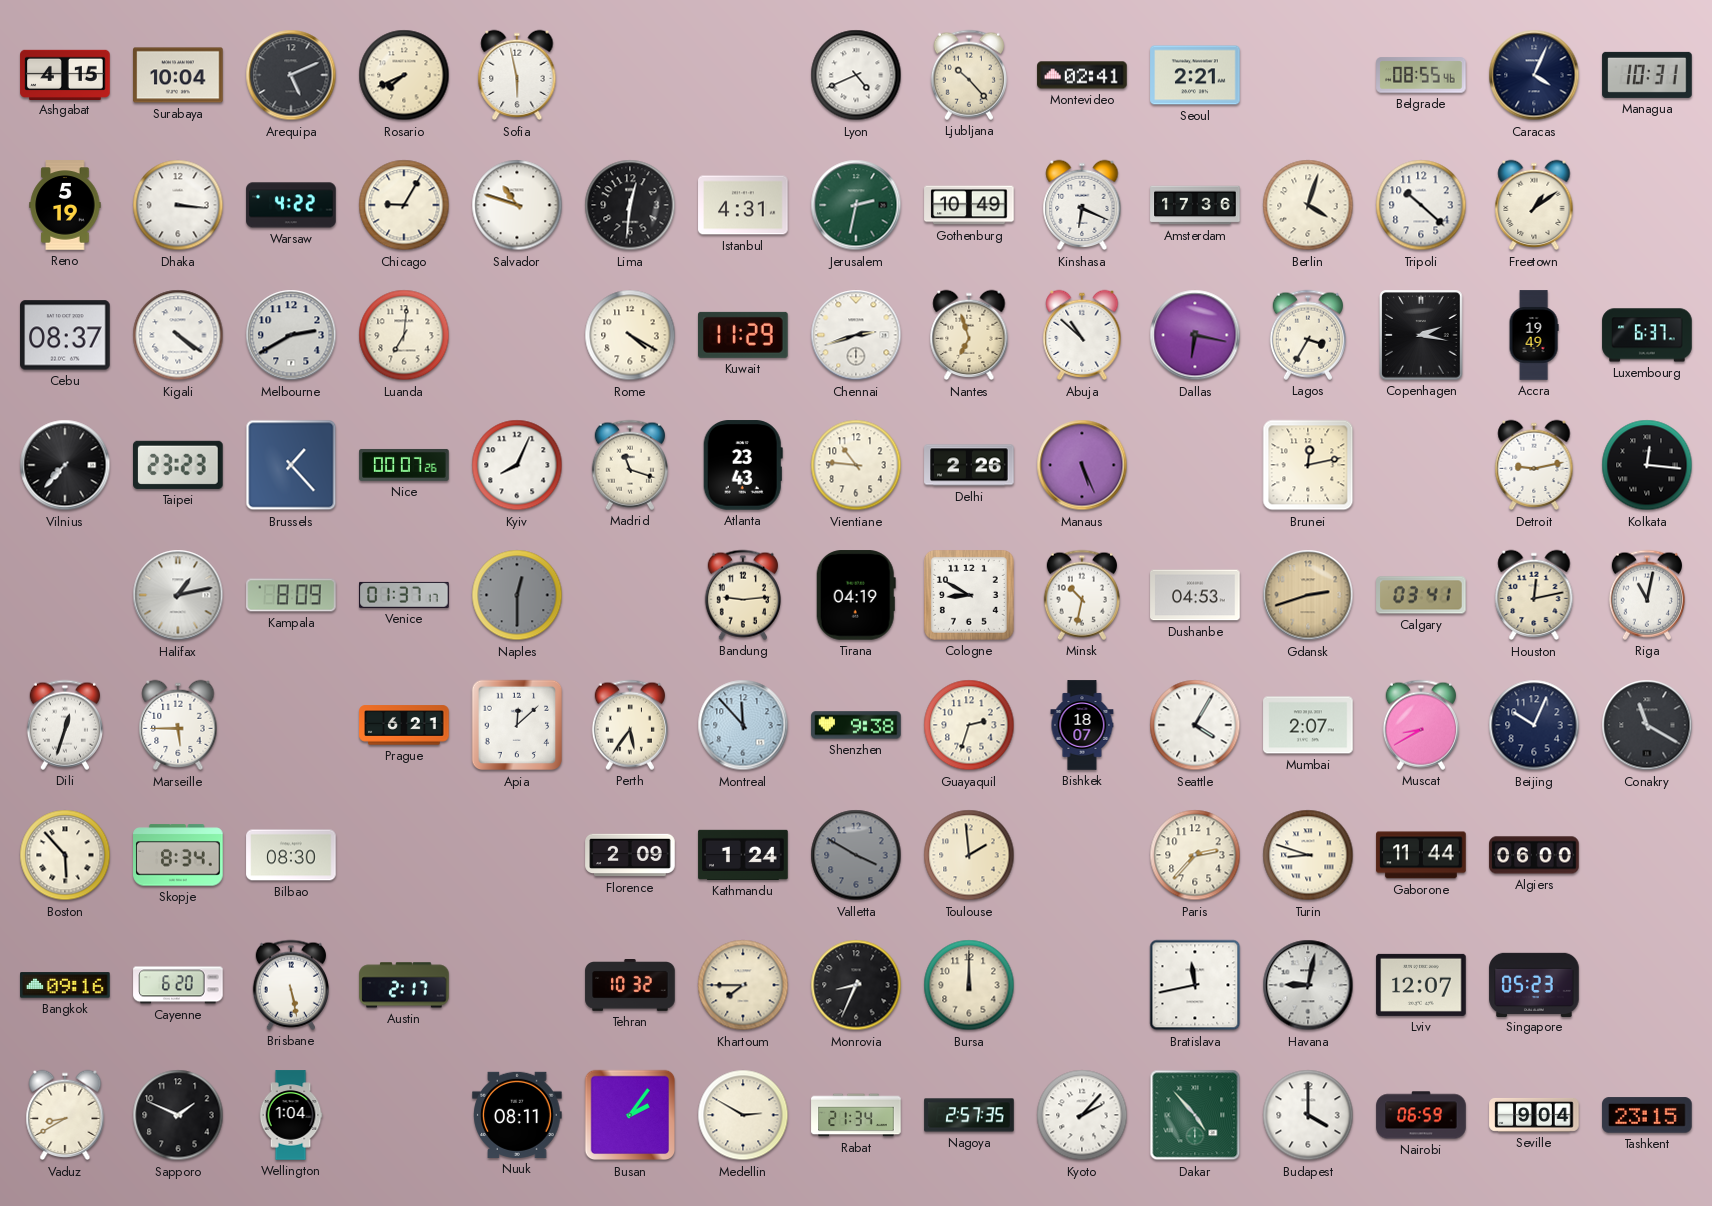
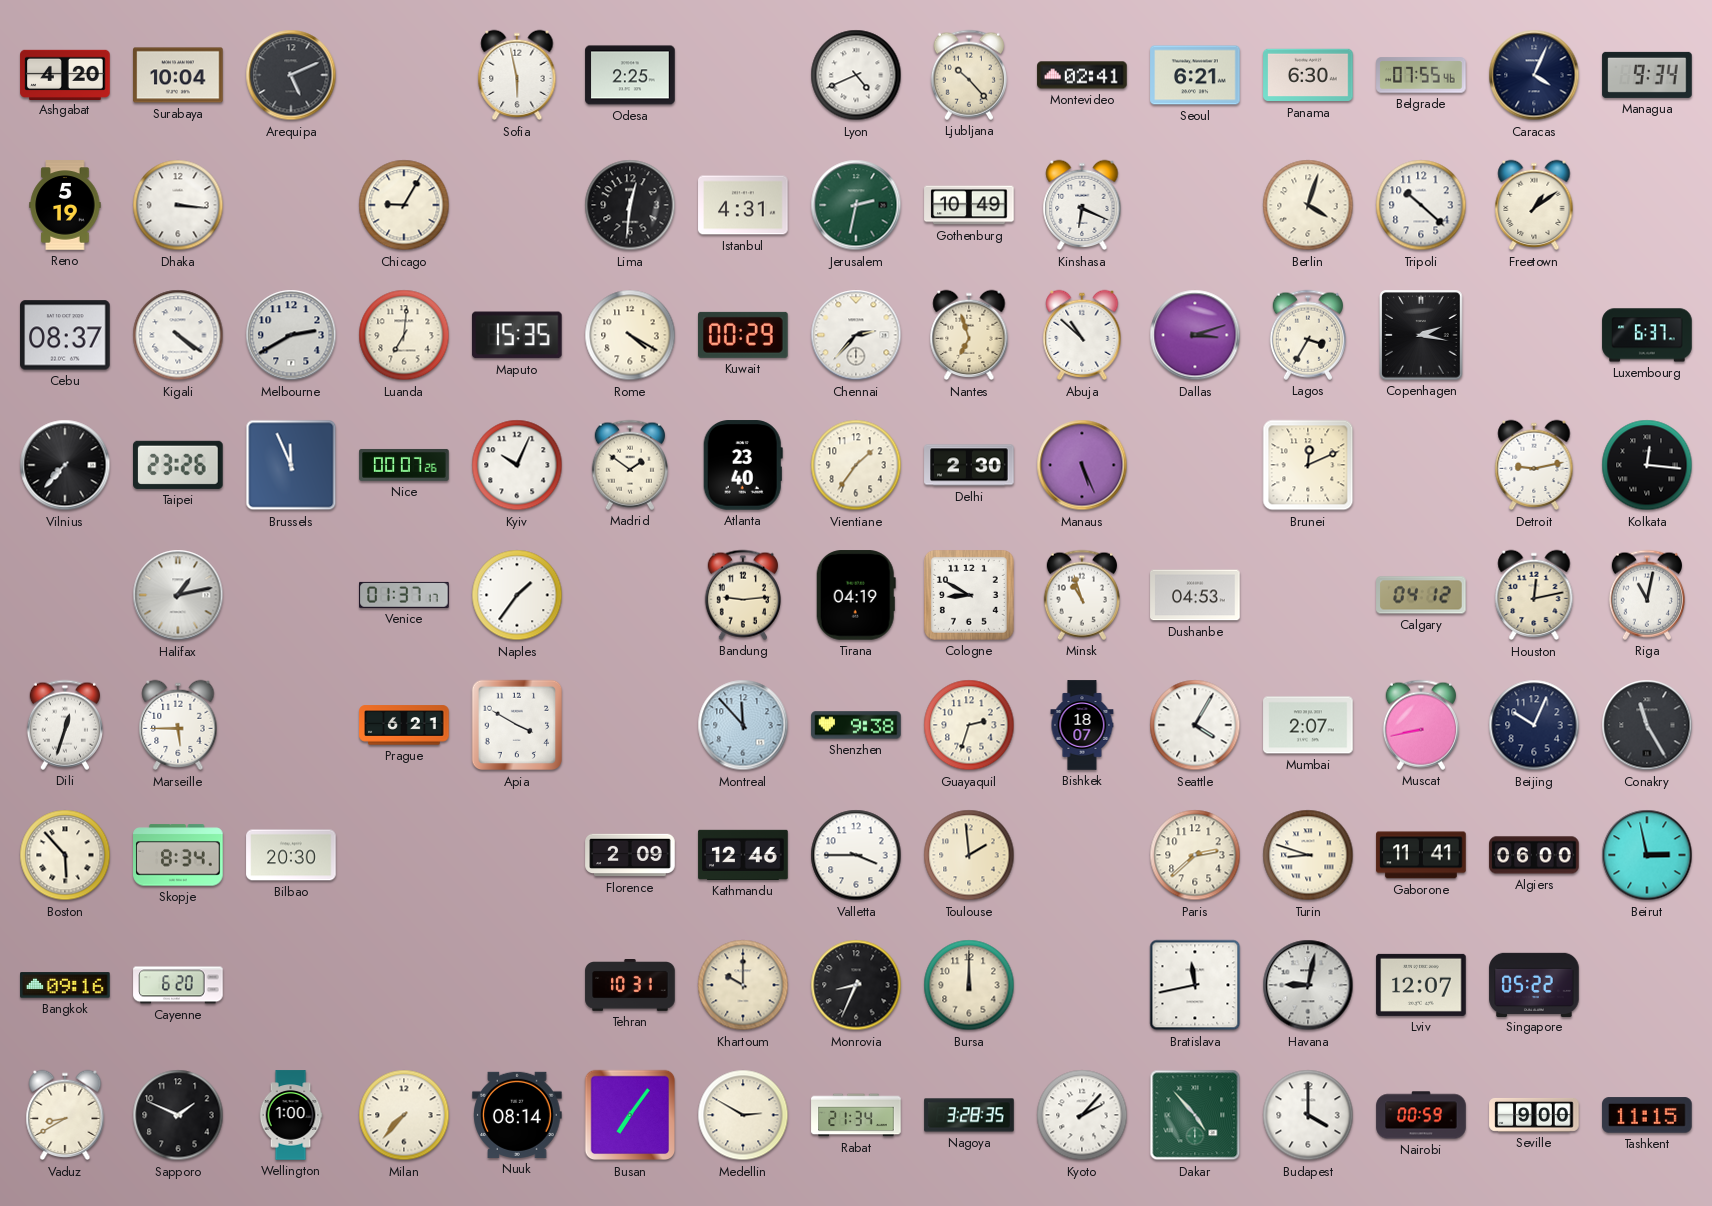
Ashgabat: 4:15 -> 4:20
Rosario: 7:41 -> none
Odesa: none -> 2:25
Seoul: 2:21 -> 6:21
Panama: none -> 6:30
Belgrade: 08:55 -> 07:55
Managua: 10:31 -> 9:34
Warsaw: 4:22 -> none
Salvador: 10:48 -> none
Amsterdam: 17:36 -> none
Maputo: none -> 15:35
Kuwait: 11:29 -> 00:29
Chennai: 2:42 -> 2:37
Dallas: 6:17 -> 3:12
Accra: 19:49 -> none
Taipei: 23:23 -> 23:26
Brussels: 1:23 -> 11:56
Kyiv: 8:04 -> 10:04
Madrid: 11:18 -> 1:51
Atlanta: 23:43 -> 23:40
Vientiane: 10:46 -> 1:36
Delhi: 2:26 -> 2:30
Brunei: 12:13 -> 12:11
Kampala: 8:09 -> none
Naples: 12:30 -> 1:36
Naples dial: grey -> white
Minsk: 10:32 -> 10:57
Gdansk: 2:42 -> none
Calgary: 03:41 -> 04:12
Apia: 12:08 -> 3:50
Perth: 5:36 -> none
Muscat: 8:40 -> 8:43
Conakry: 11:20 -> 11:25
Bilbao: 08:30 -> 20:30
Kathmandu: 1:24 -> 12:46
Valletta: 3:50 -> 3:45
Valletta dial: grey -> white
Paris: 2:37 -> 2:38
Gaborone: 11:44 -> 11:41
Beirut: none -> 2:58
Brisbane: 5:28 -> none
Austin: 2:17 -> none
Tehran: 10:32 -> 10:31
Khartoum: 7:45 -> 10:00
Singapore: 05:23 -> 05:22
Wellington: 1:04 -> 1:00
Milan: none -> 7:37
Nuuk: 08:11 -> 08:14
Busan: 2:06 -> 7:06
Nagoya: 2:57 -> 3:28
Nairobi: 06:59 -> 00:59
Seville: 9:04 -> 9:00
Tashkent: 23:15 -> 11:15
